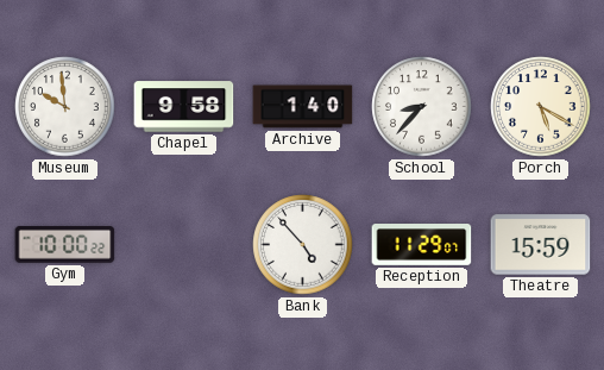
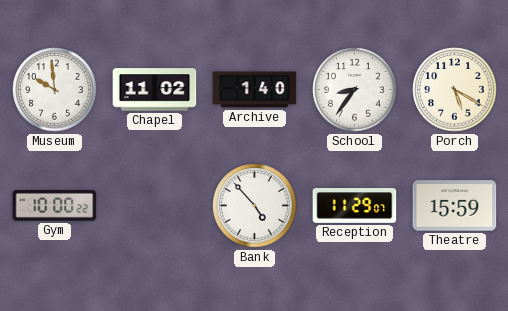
Chapel: 9:58 -> 11:02
School: 8:37 -> 8:36
